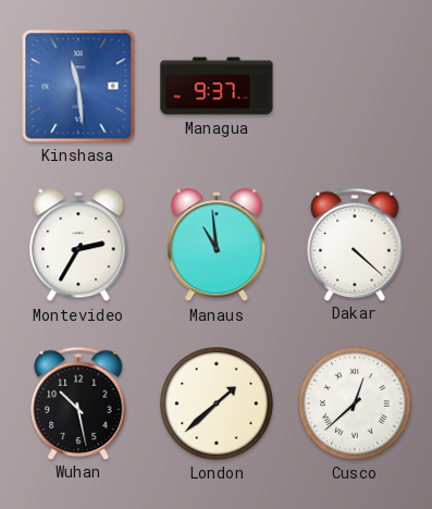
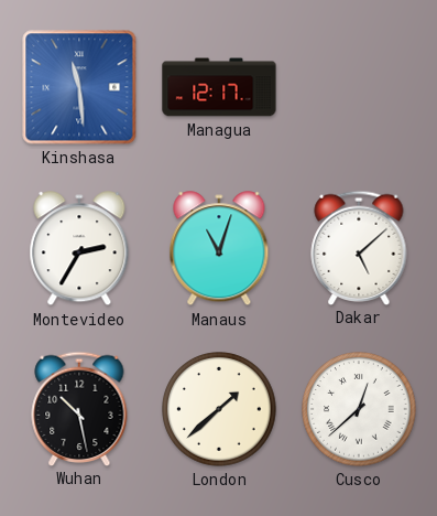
Managua: 9:37 -> 12:17
Manaus: 10:59 -> 11:03
Dakar: 4:22 -> 5:08
